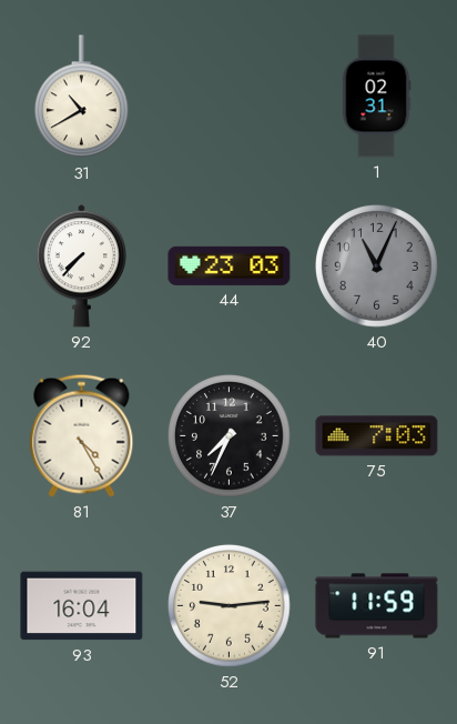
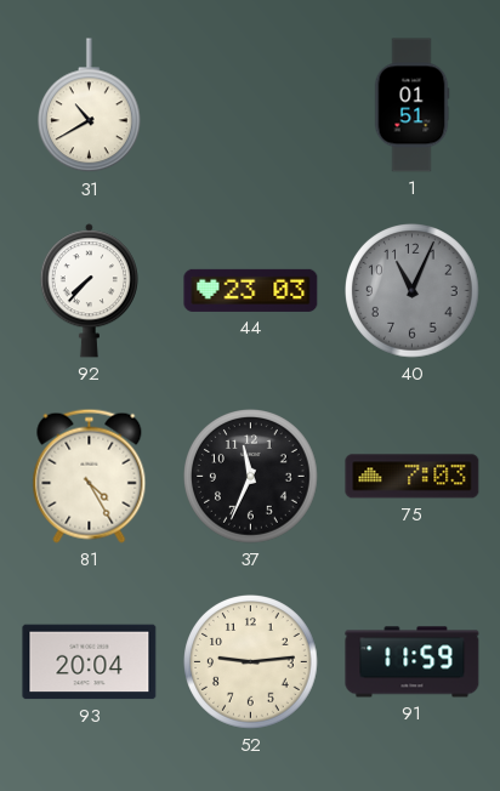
1: 02:31 -> 01:51
37: 7:34 -> 11:34
93: 16:04 -> 20:04
